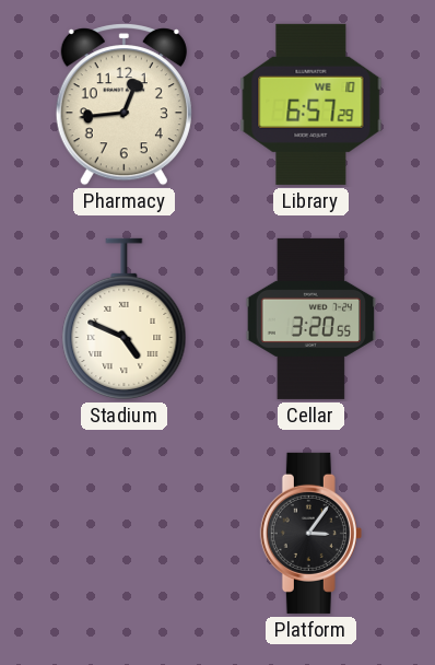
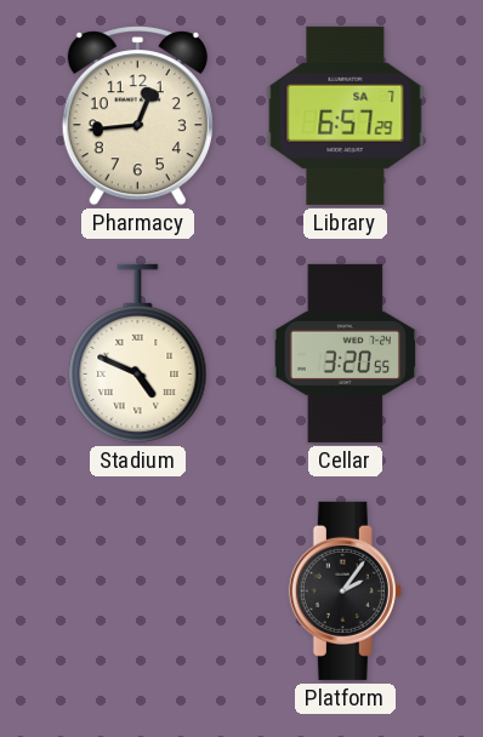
Library date: WE 10 -> SA 7
Platform: 3:06 -> 2:06
